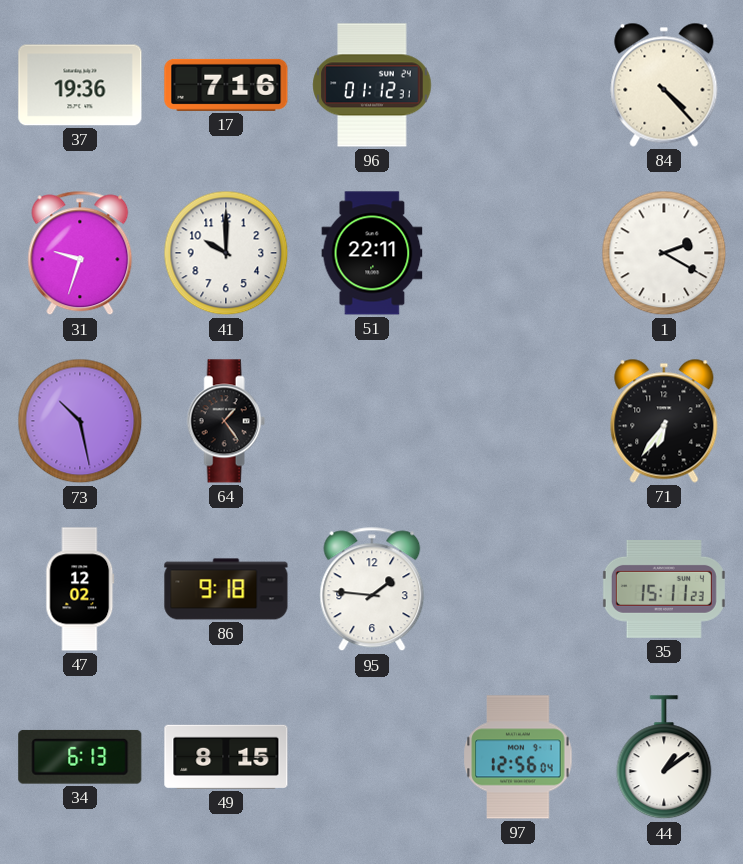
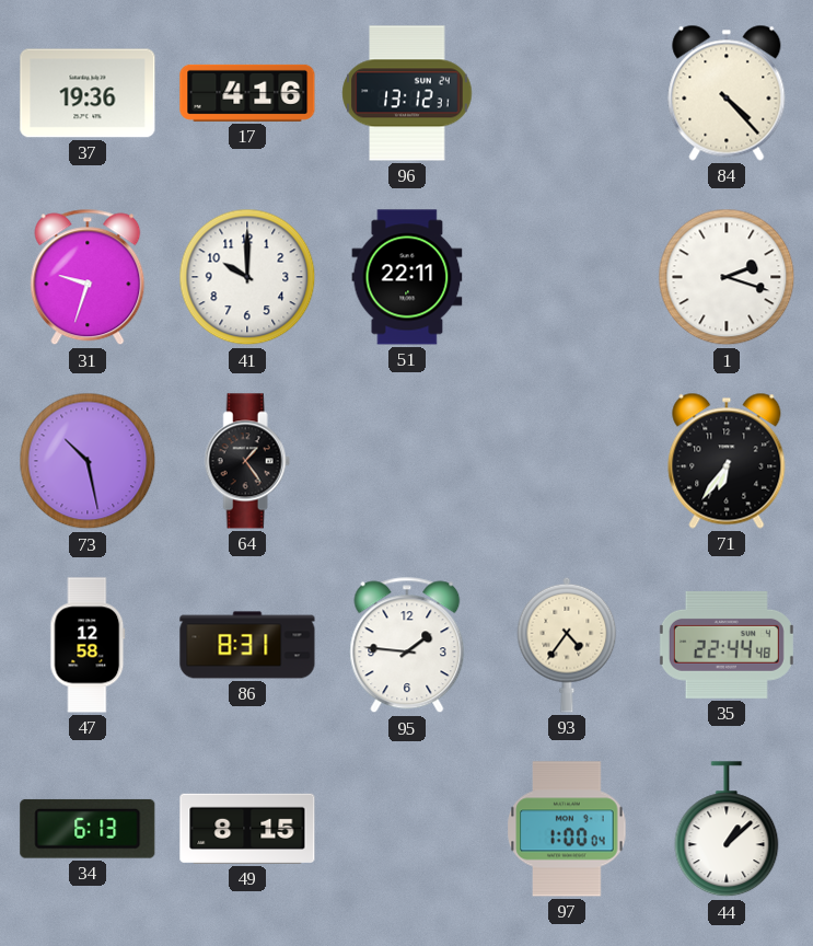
17: 7:16 -> 4:16
96: 01:12 -> 13:12
1: 2:20 -> 2:18
47: 12:02 -> 12:58
86: 9:18 -> 8:31
93: none -> 4:36
35: 15:11 -> 22:44
97: 12:56 -> 1:00
44: 1:09 -> 1:08
